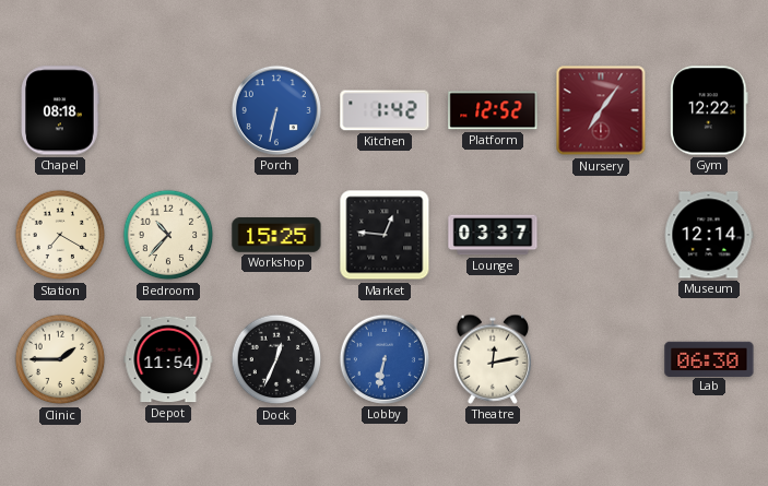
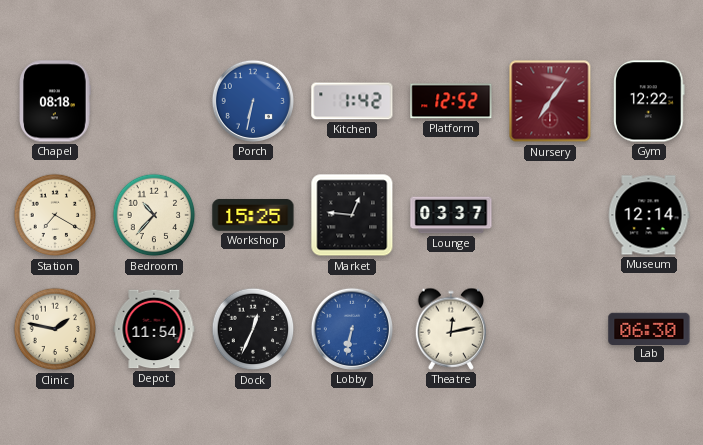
Clinic: 1:45 -> 1:47
